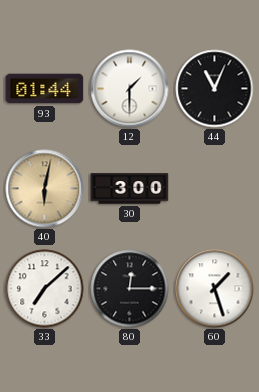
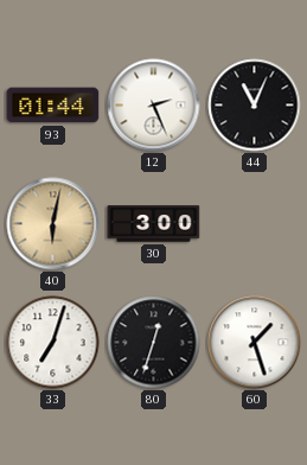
12: 1:30 -> 2:26
33: 7:08 -> 7:03
80: 12:15 -> 12:33
